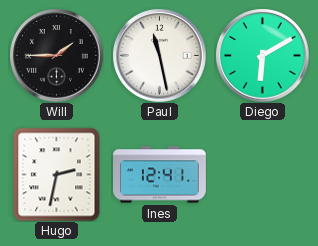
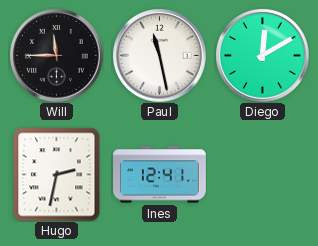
Will: 1:45 -> 11:45
Diego: 6:10 -> 12:10
